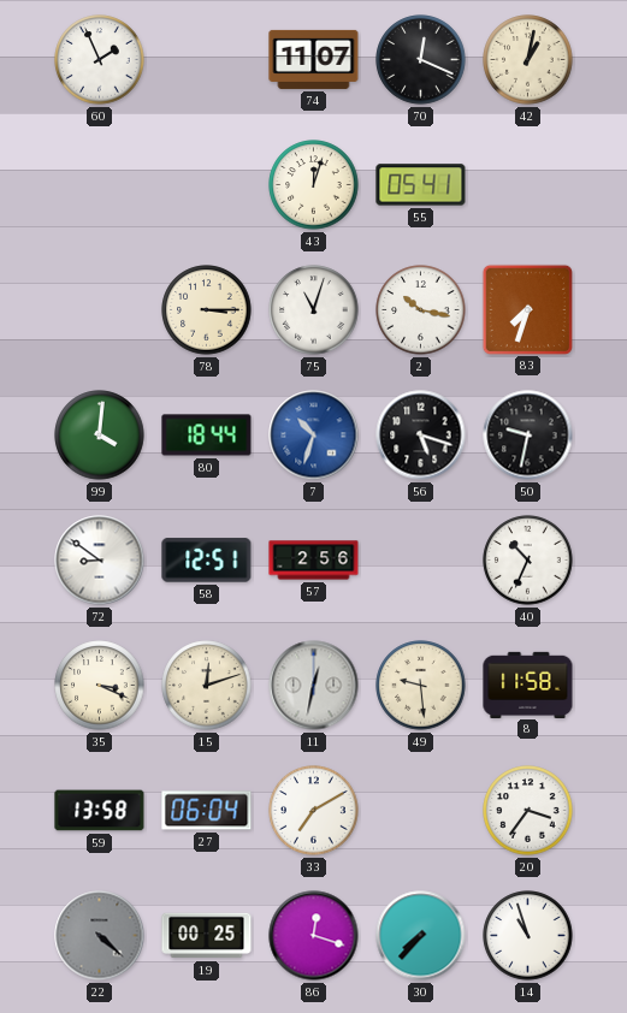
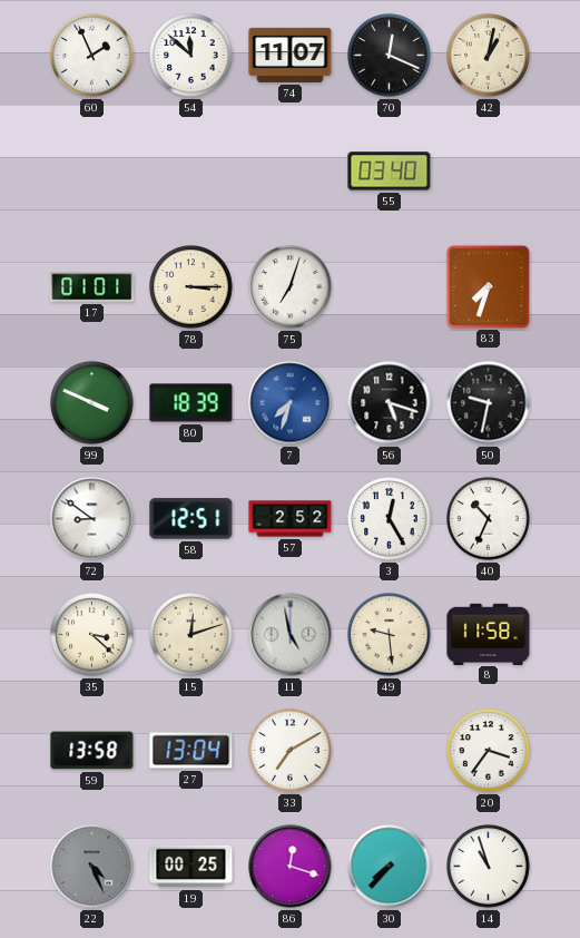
54: none -> 11:52
43: 12:03 -> none
55: 05:41 -> 03:40
17: none -> 01:01
75: 11:03 -> 7:03
2: 10:17 -> none
99: 4:01 -> 3:49
80: 18:44 -> 18:39
7: 10:33 -> 7:33
57: 2:56 -> 2:52
3: none -> 12:25
35: 3:19 -> 3:22
11: 12:32 -> 4:58
27: 06:04 -> 13:04
22: 4:22 -> 4:26
